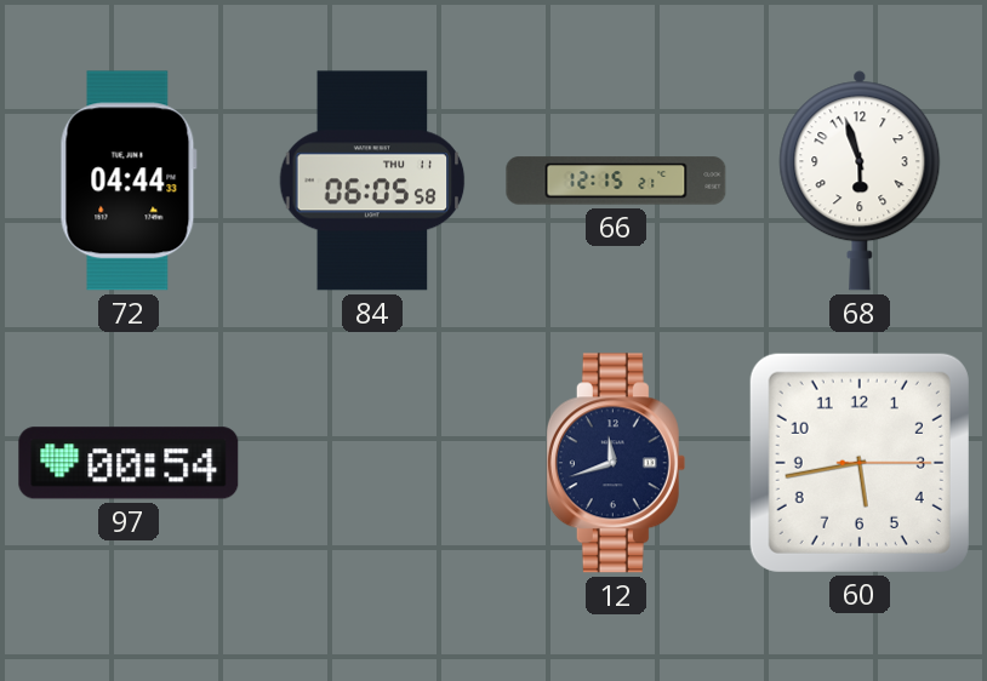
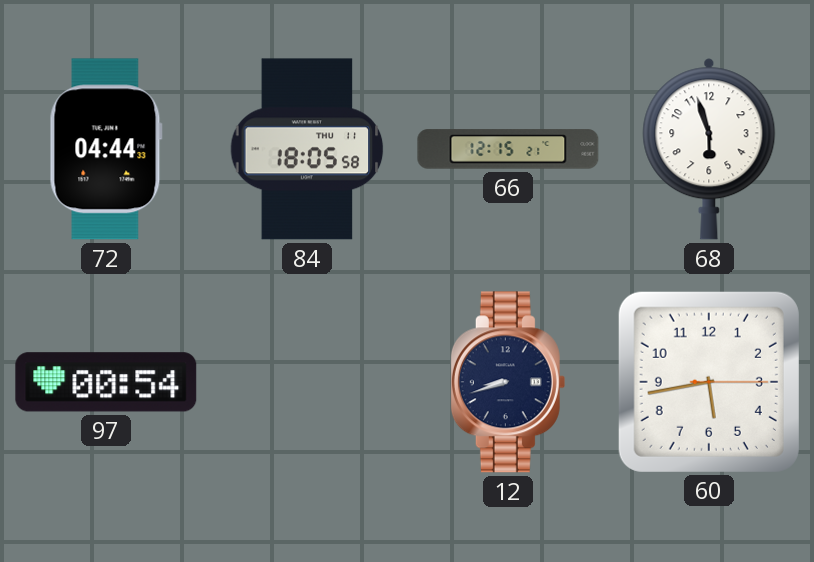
84: 06:05 -> 18:05
12: 11:42 -> 8:42
